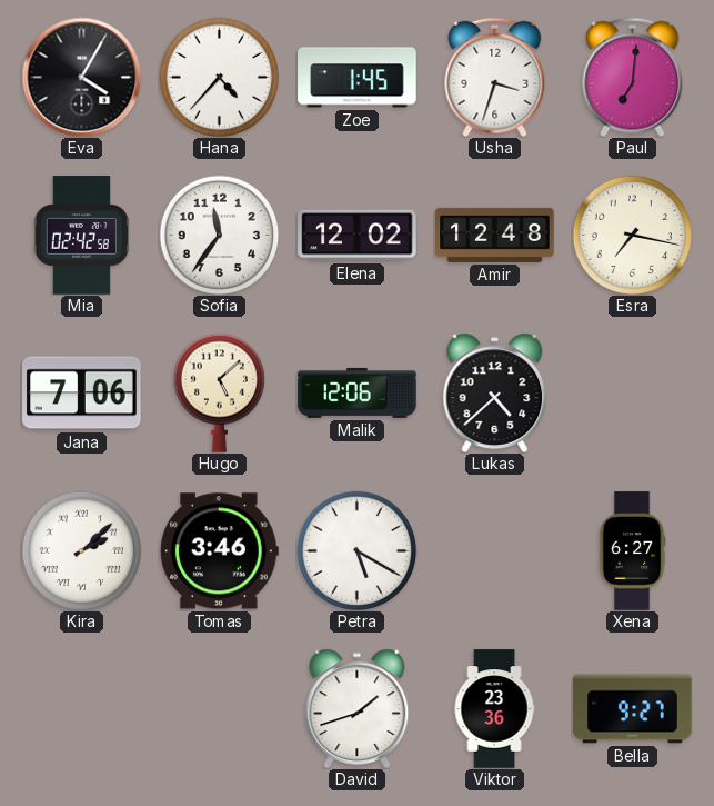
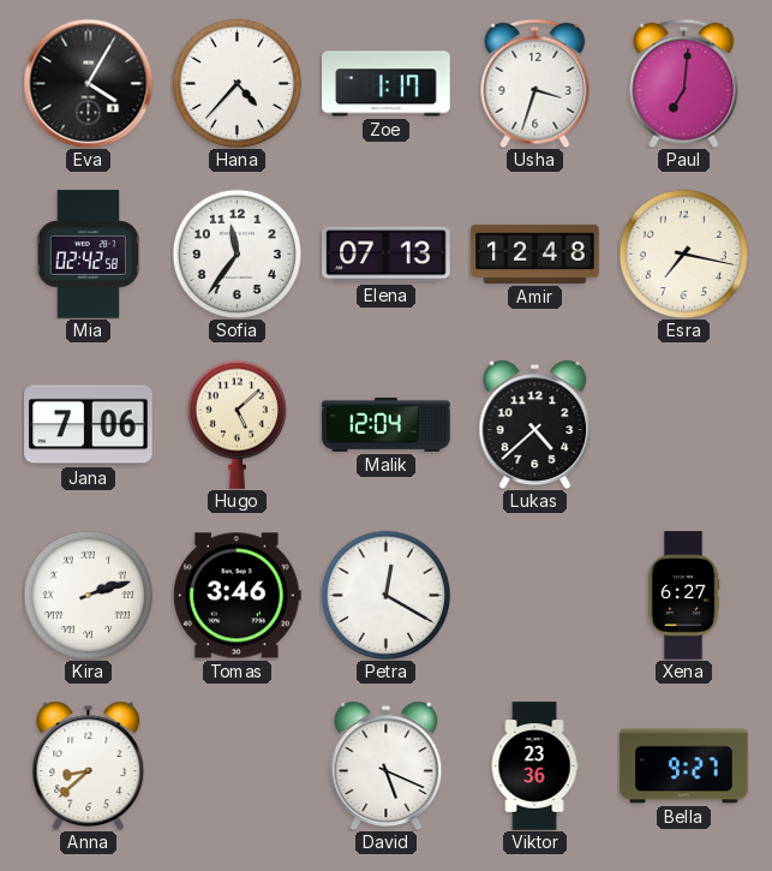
Zoe: 1:45 -> 1:17
Elena: 12:02 -> 07:13
Malik: 12:06 -> 12:04
Kira: 2:08 -> 2:12
Petra: 5:20 -> 12:20
Anna: none -> 8:38
David: 1:42 -> 5:19
